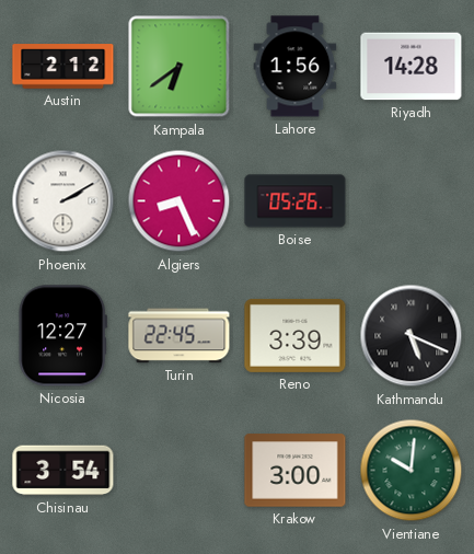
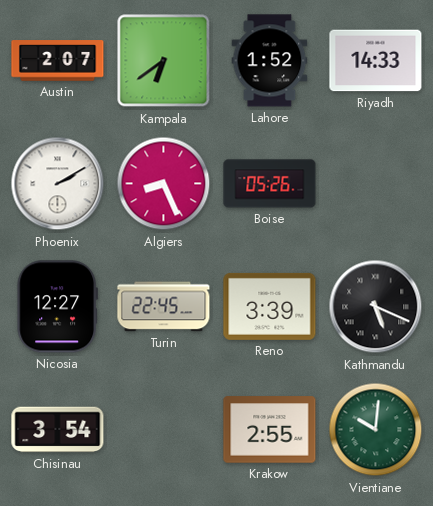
Austin: 2:12 -> 2:07
Lahore: 1:56 -> 1:52
Riyadh: 14:28 -> 14:33
Krakow: 3:00 -> 2:55
